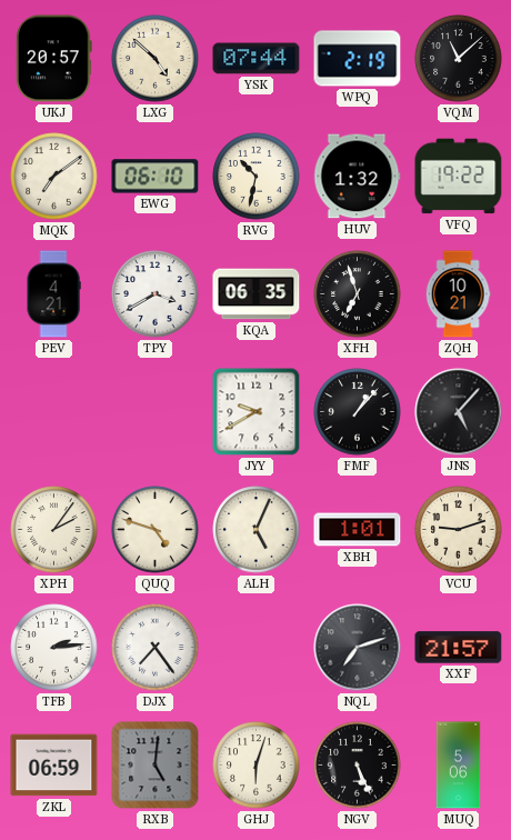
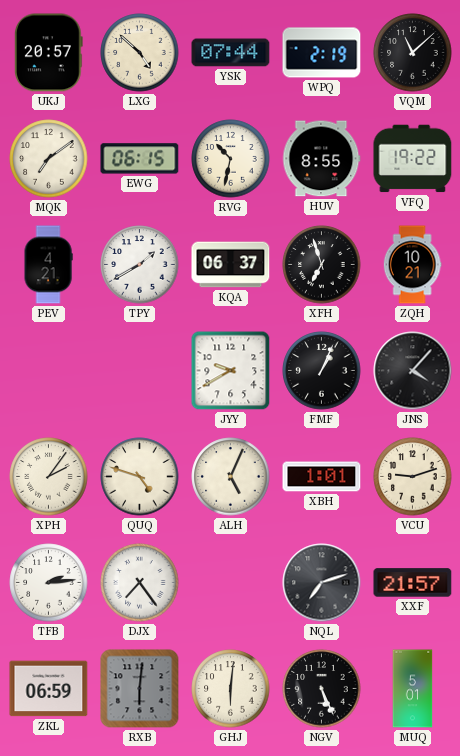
EWG: 06:10 -> 06:15
HUV: 1:32 -> 8:55
TPY: 3:40 -> 1:40
KQA: 06:35 -> 06:37
FMF: 1:07 -> 1:04
JNS: 5:07 -> 4:07
RXB: 5:01 -> 6:01
GHJ: 6:03 -> 6:01
MUQ: 5:06 -> 5:01
